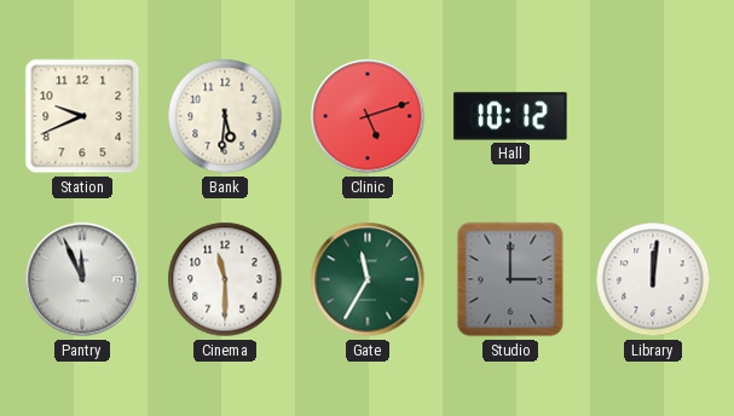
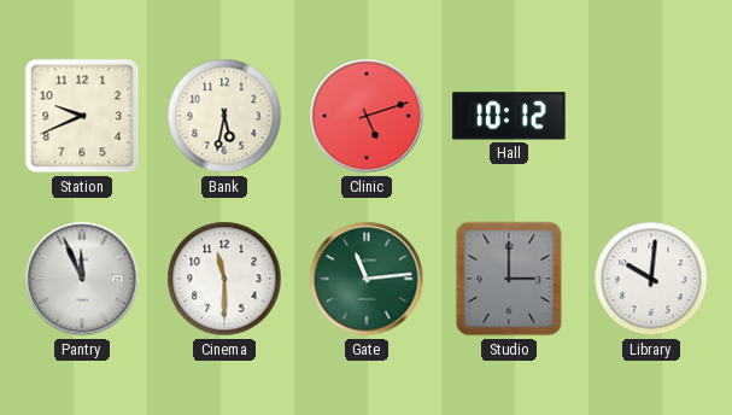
Bank: 5:31 -> 5:32
Gate: 11:35 -> 11:14
Library: 12:01 -> 10:01
